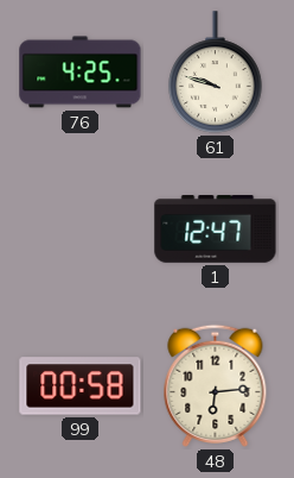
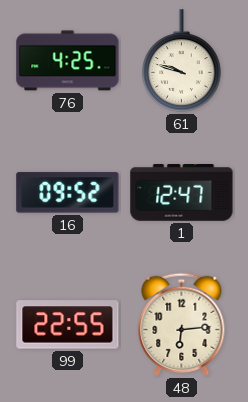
16: none -> 09:52
99: 00:58 -> 22:55
